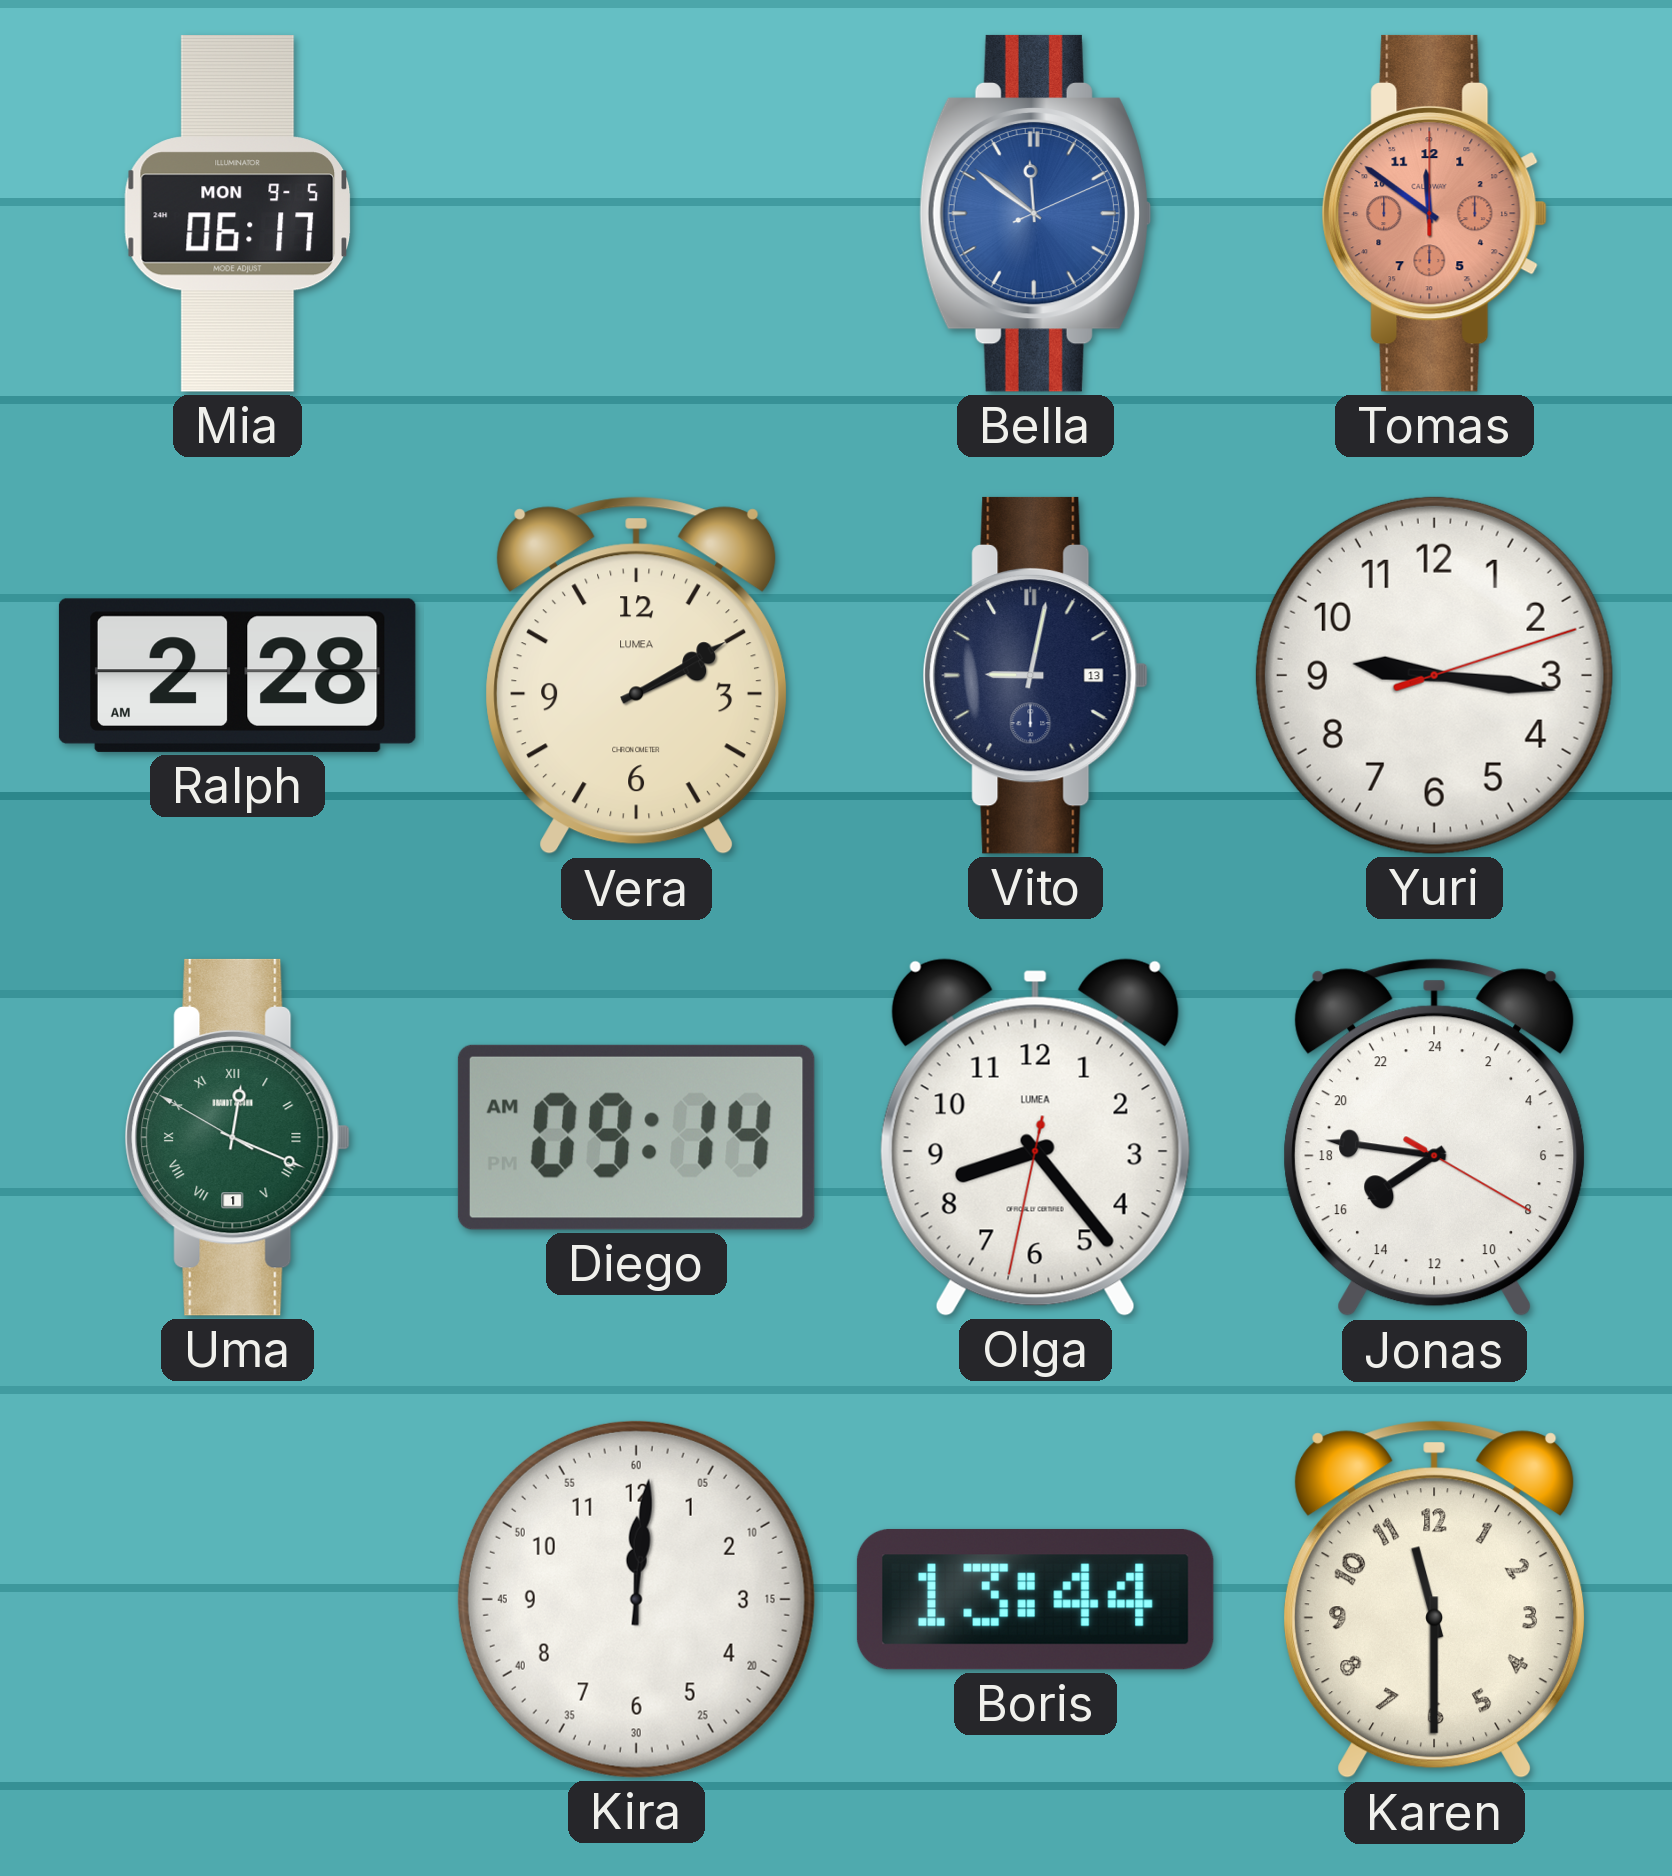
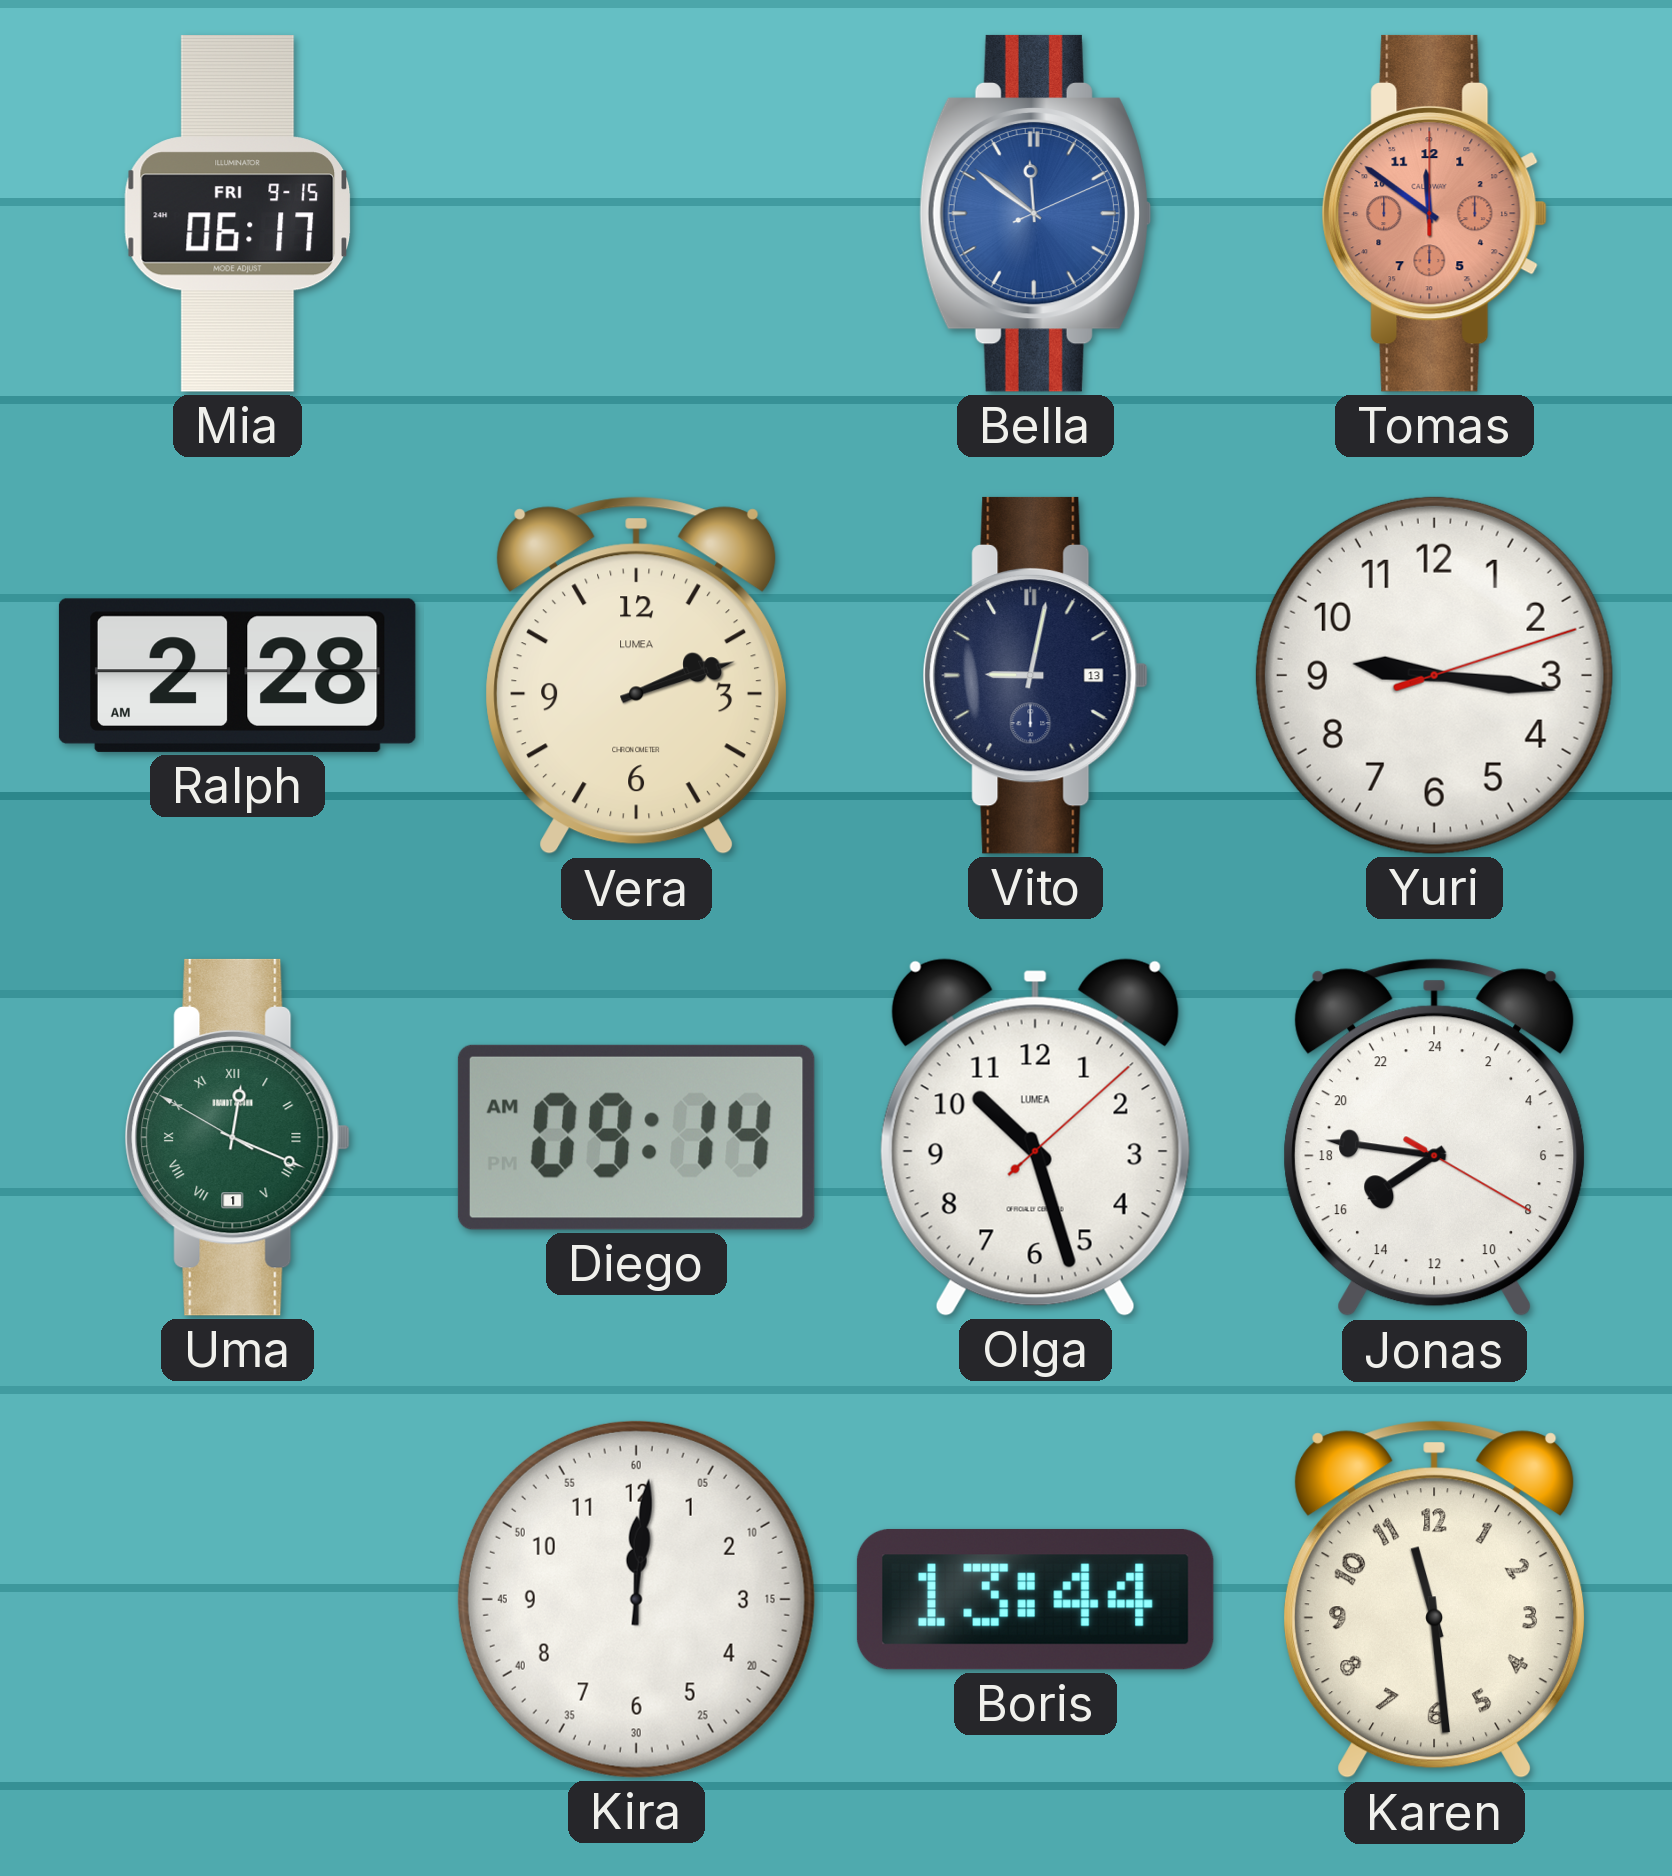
Mia date: MON 9-5 -> FRI 9-15
Vera: 2:10 -> 2:12
Olga: 8:23 -> 10:27
Karen: 11:30 -> 11:29
